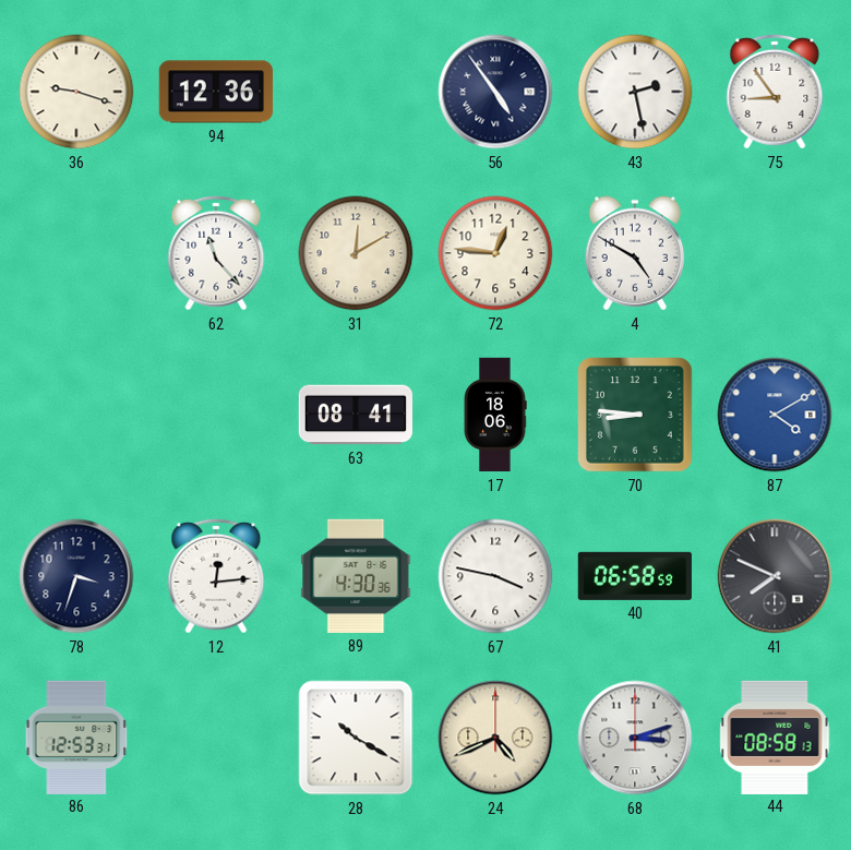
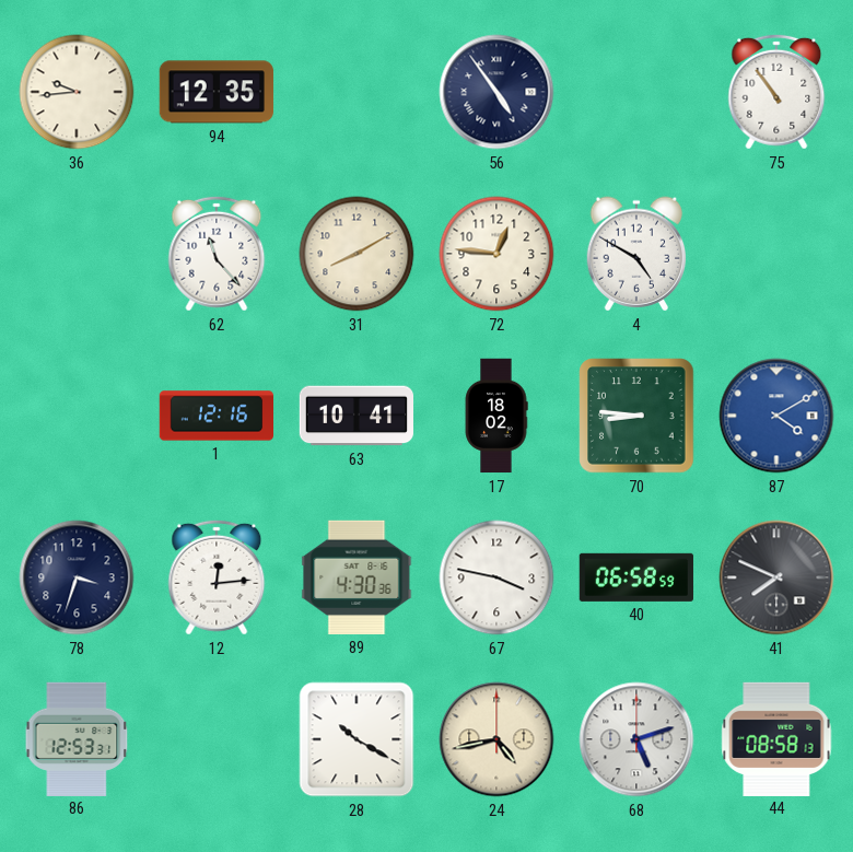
36: 9:18 -> 9:44
94: 12:36 -> 12:35
43: 2:28 -> none
75: 8:54 -> 10:54
31: 12:10 -> 8:10
1: none -> 12:16
63: 08:41 -> 10:41
17: 18:06 -> 18:02
24: 4:41 -> 4:43
68: 3:12 -> 5:12
